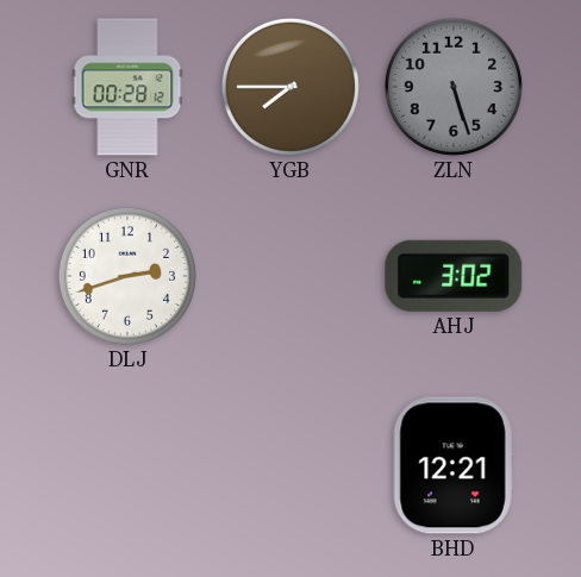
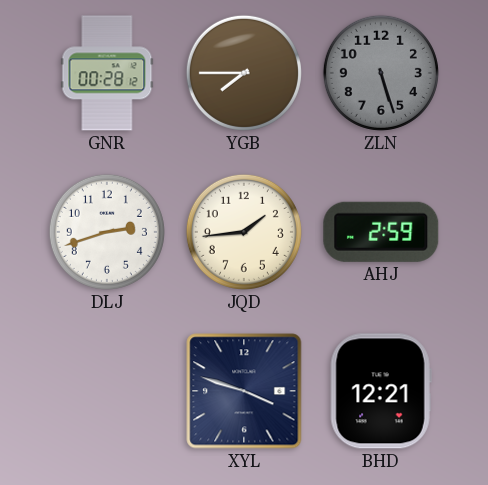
JQD: none -> 1:44
AHJ: 3:02 -> 2:59
XYL: none -> 3:48
